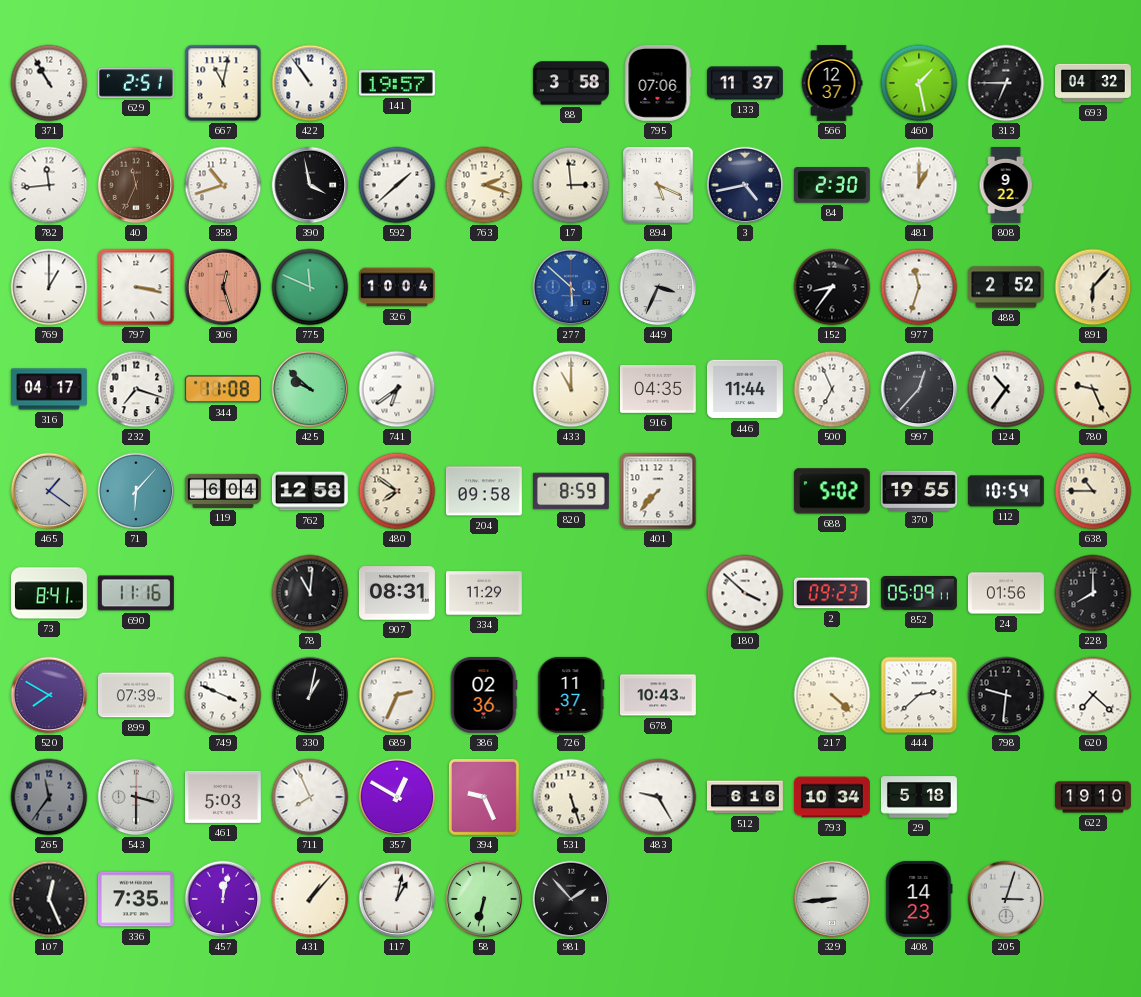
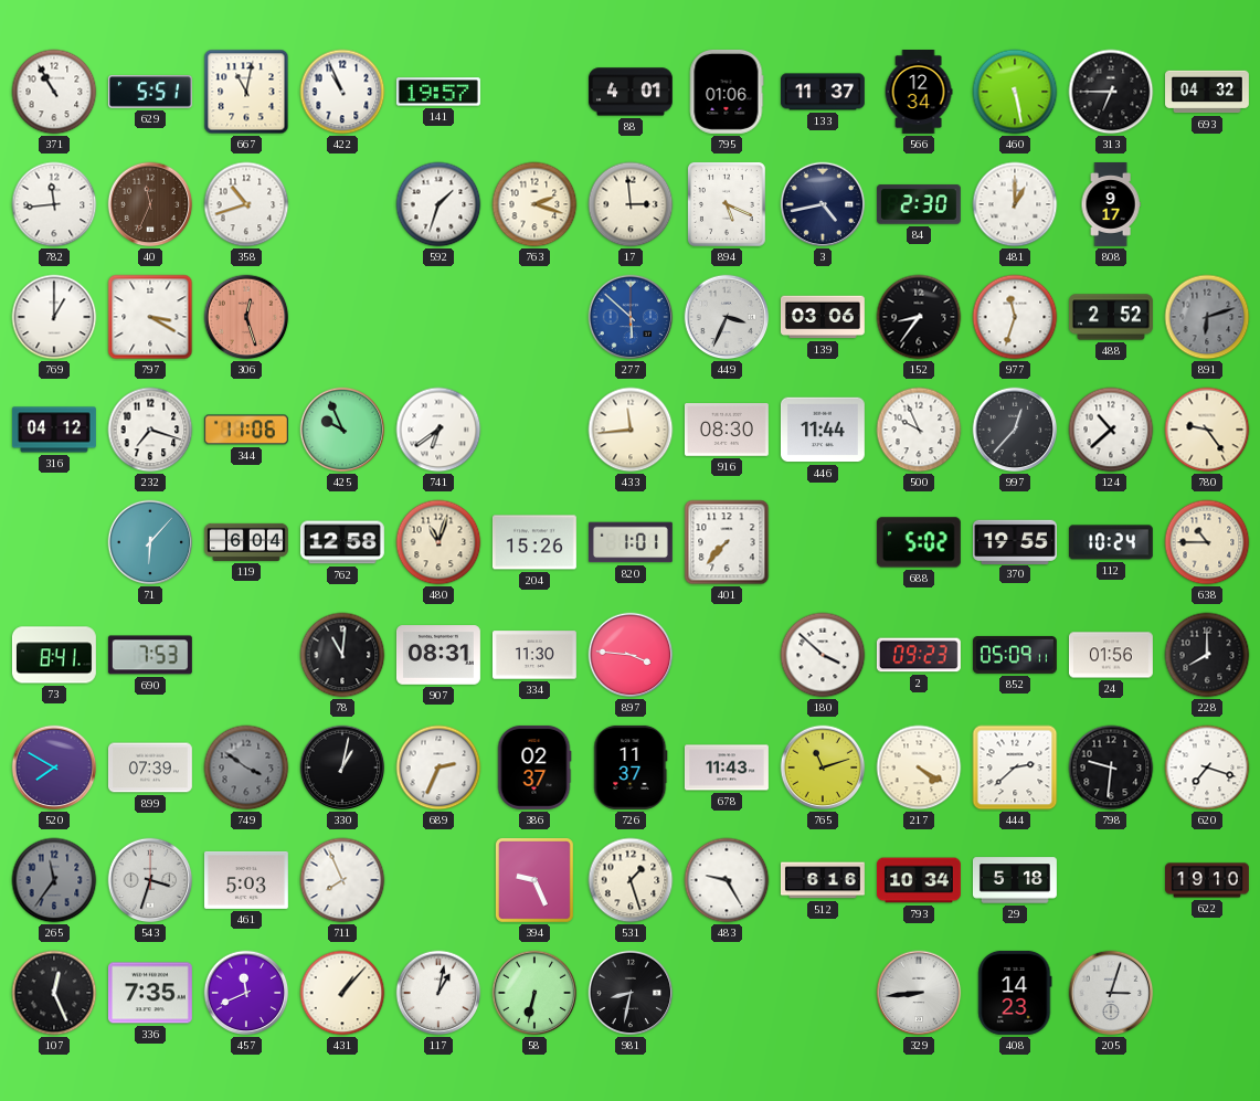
629: 2:51 -> 5:51
422: 10:54 -> 10:56
88: 3:58 -> 4:01
795: 07:06 -> 01:06
566: 12:37 -> 12:34
460: 1:28 -> 5:28
390: 3:58 -> none
592: 1:38 -> 1:33
808: 9:22 -> 9:17
797: 3:17 -> 3:20
775: 11:49 -> none
326: 10:04 -> none
139: none -> 03:06
891: 6:07 -> 6:12
891 dial: cream -> grey
316: 04:17 -> 04:12
344: 11:08 -> 11:06
425: 9:52 -> 9:56
433: 11:00 -> 11:44
916: 04:35 -> 08:30
500: 6:56 -> 9:56
124: 10:36 -> 10:38
780: 9:26 -> 9:24
465: 1:21 -> none
480: 7:51 -> 11:03
204: 09:58 -> 15:26
820: 8:59 -> 1:01
112: 10:54 -> 10:24
690: 11:16 -> 7:53
334: 11:29 -> 11:30
897: none -> 3:46
749: 3:49 -> 3:51
749 dial: white -> grey
386: 02:36 -> 02:37
678: 10:43 -> 11:43
765: none -> 11:12
217: 4:22 -> 4:20
620: 7:22 -> 7:18
543: 3:30 -> 3:33
357: 12:50 -> none
531: 5:27 -> 1:27
457: 12:02 -> 11:41
981: 1:53 -> 8:32
